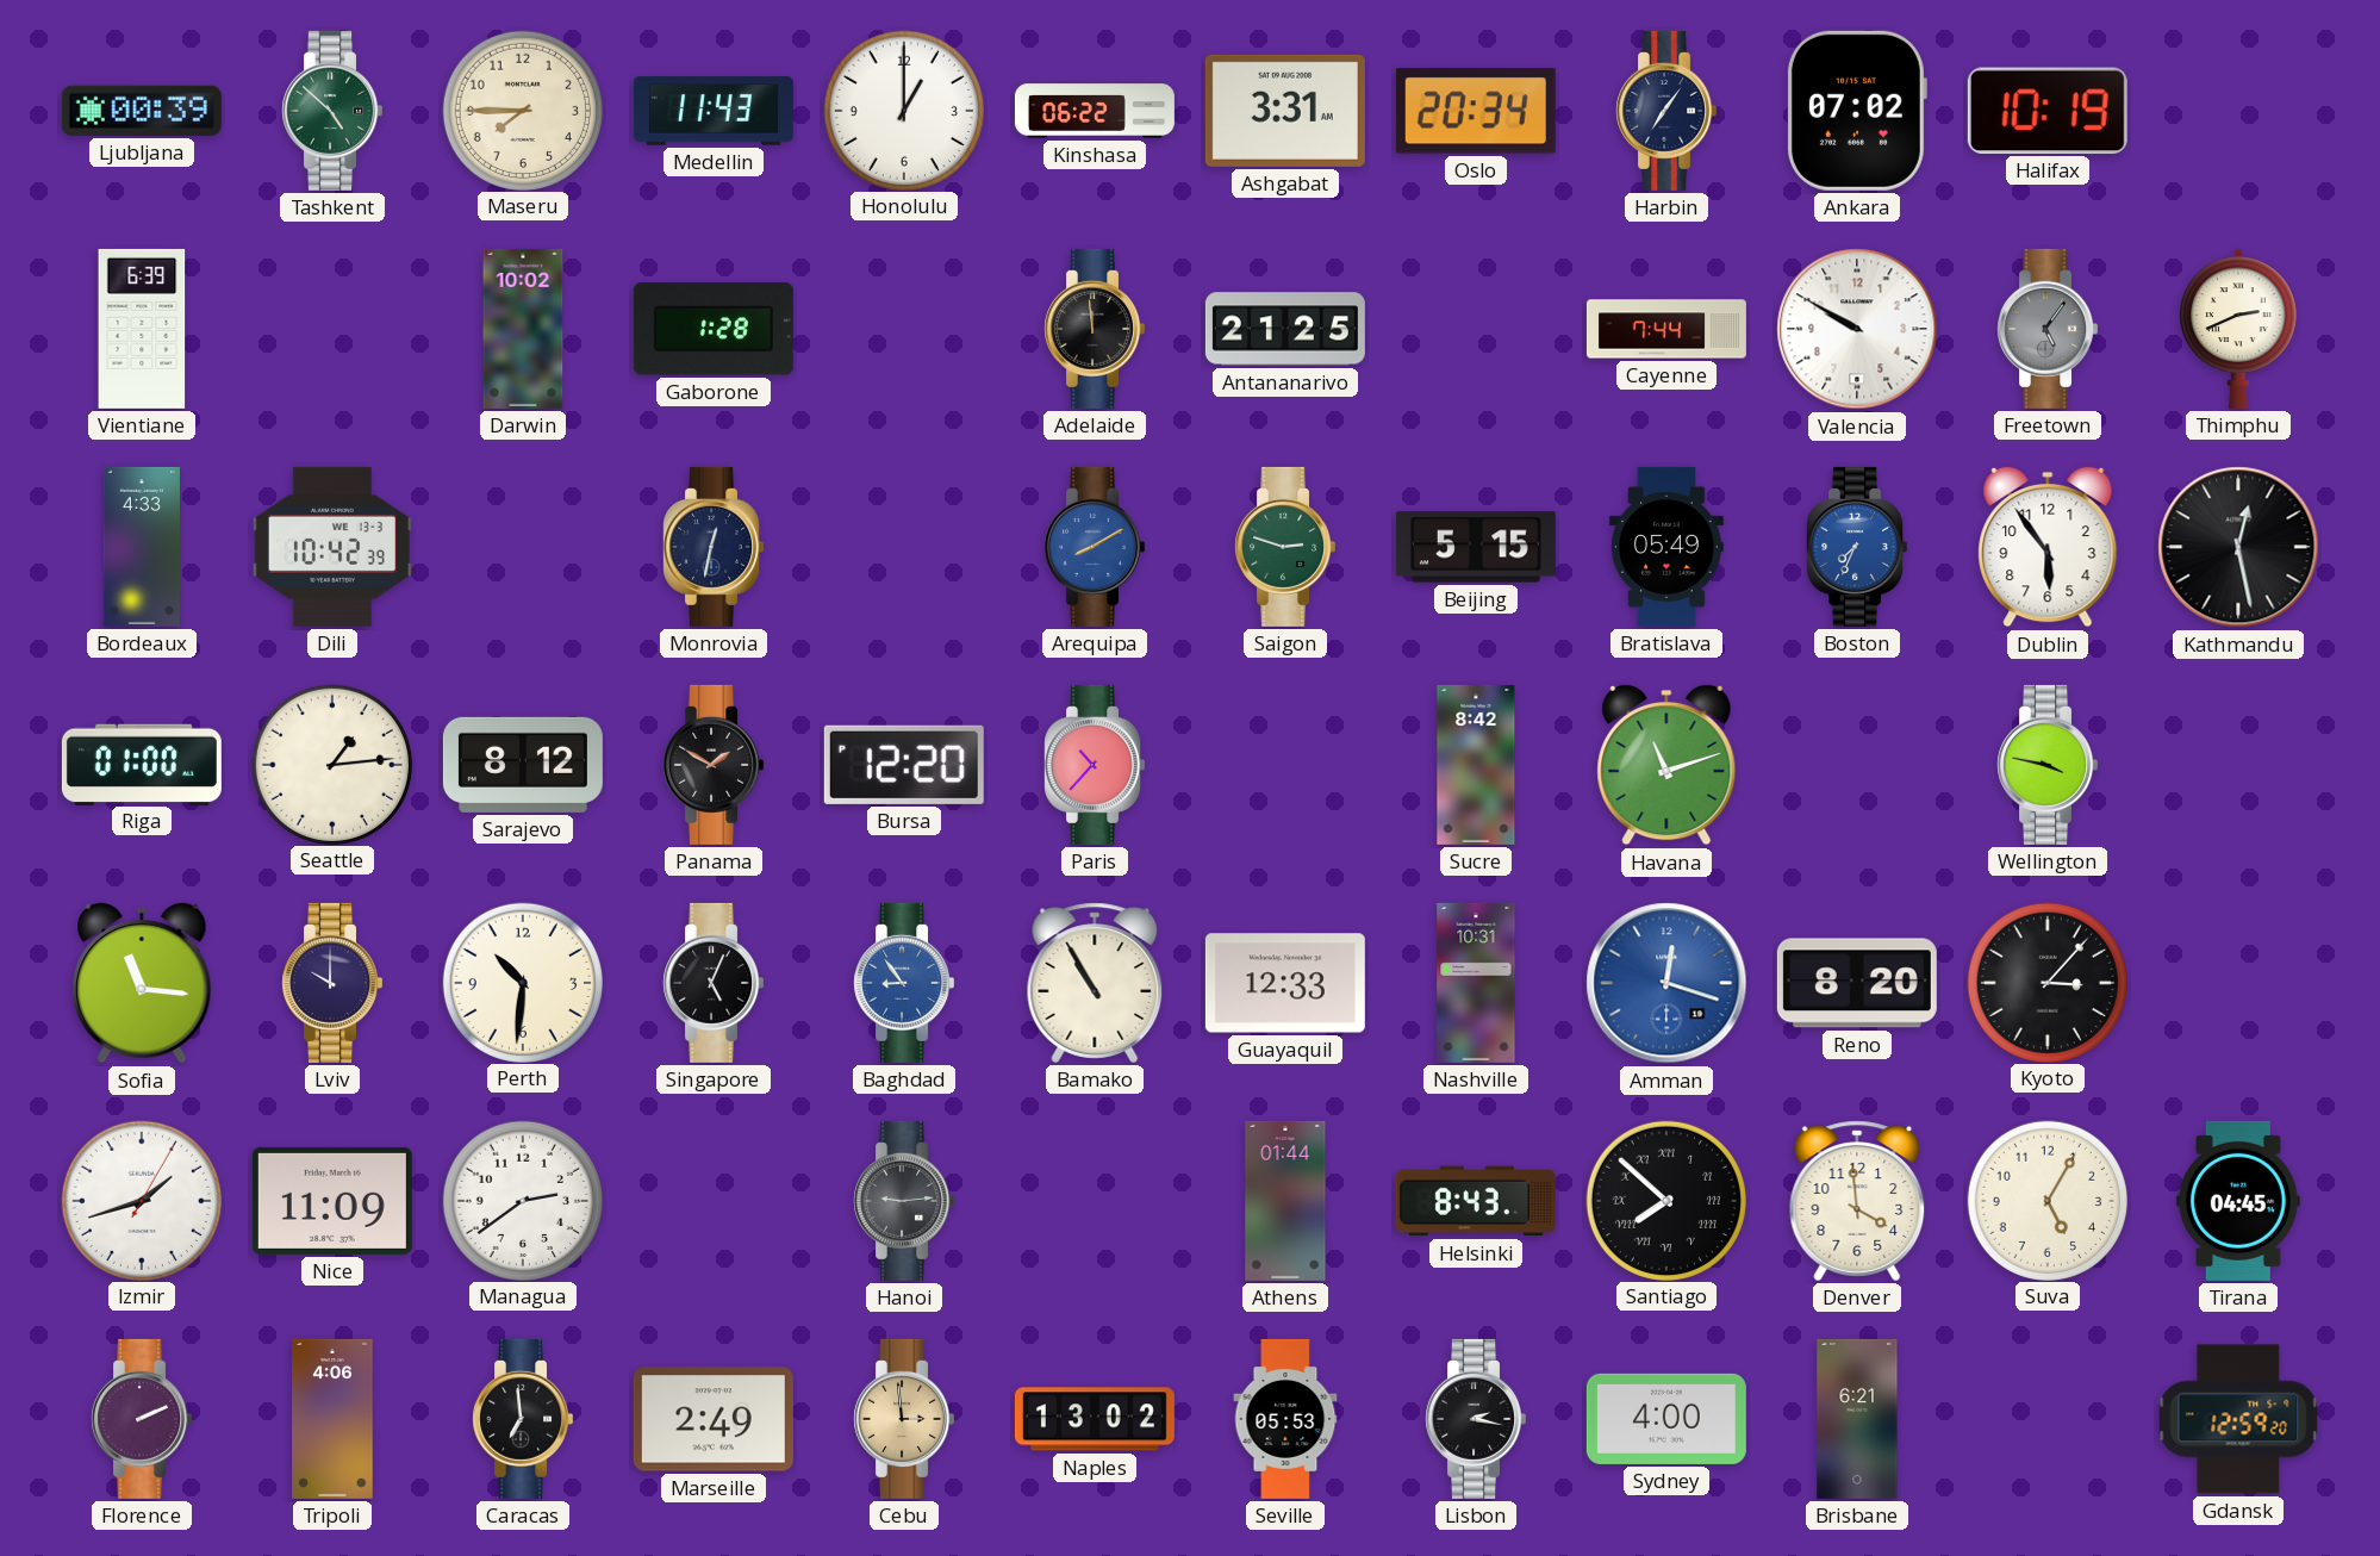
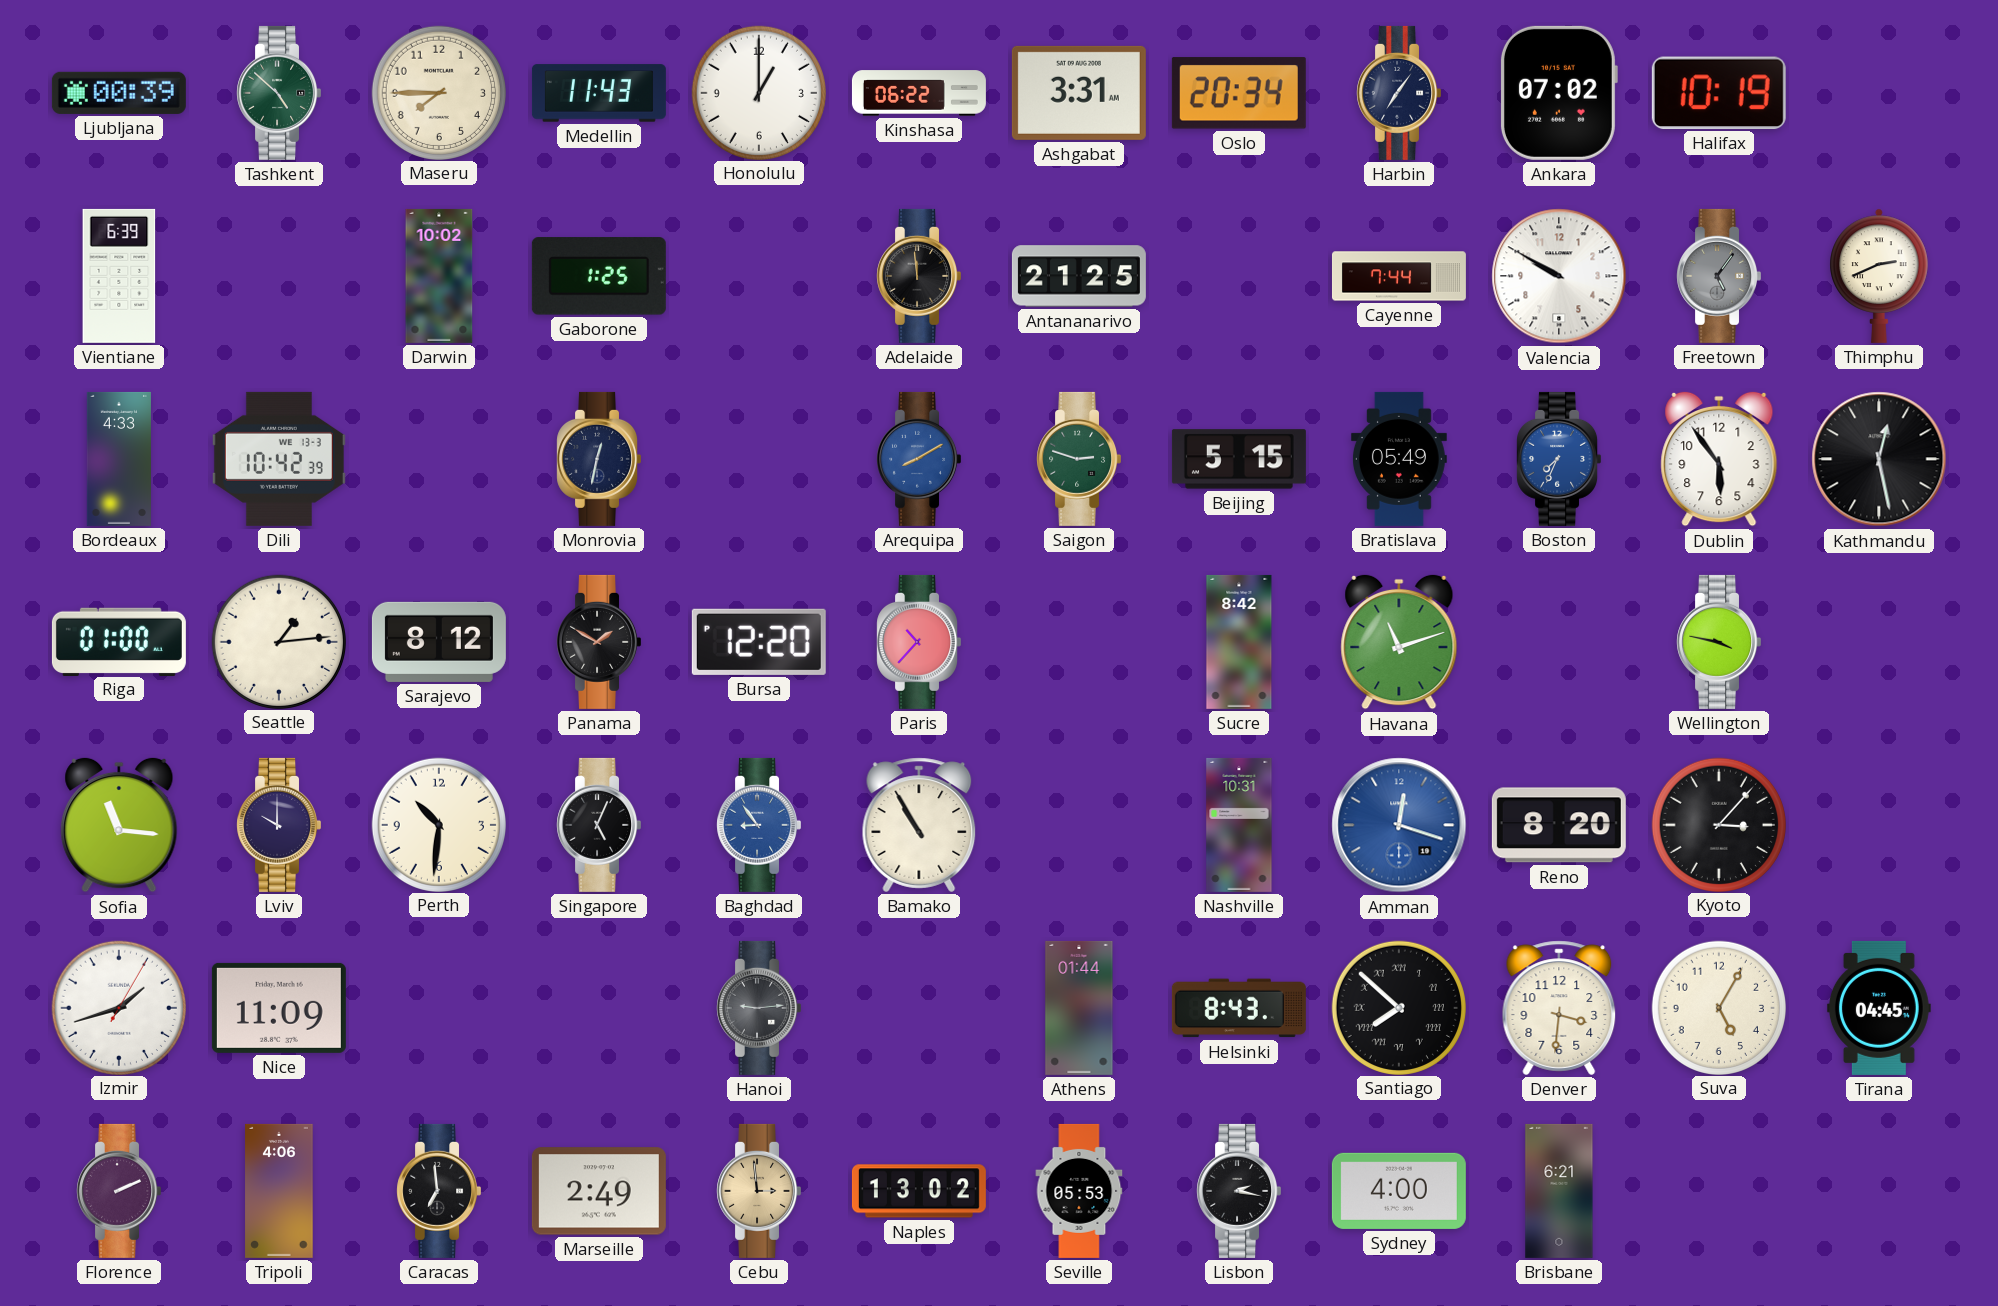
Gaborone: 1:28 -> 1:25
Guayaquil: 12:33 -> none
Managua: 2:39 -> none
Denver: 3:59 -> 3:31
Gdansk: 12:59 -> none
